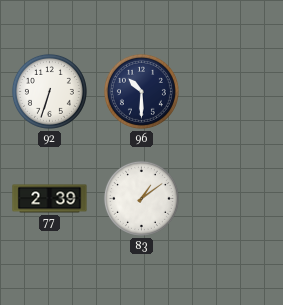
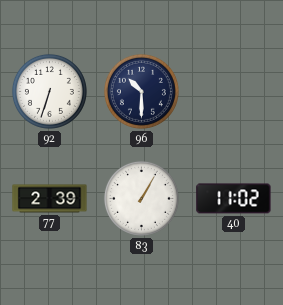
83: 1:09 -> 1:05
40: none -> 11:02
